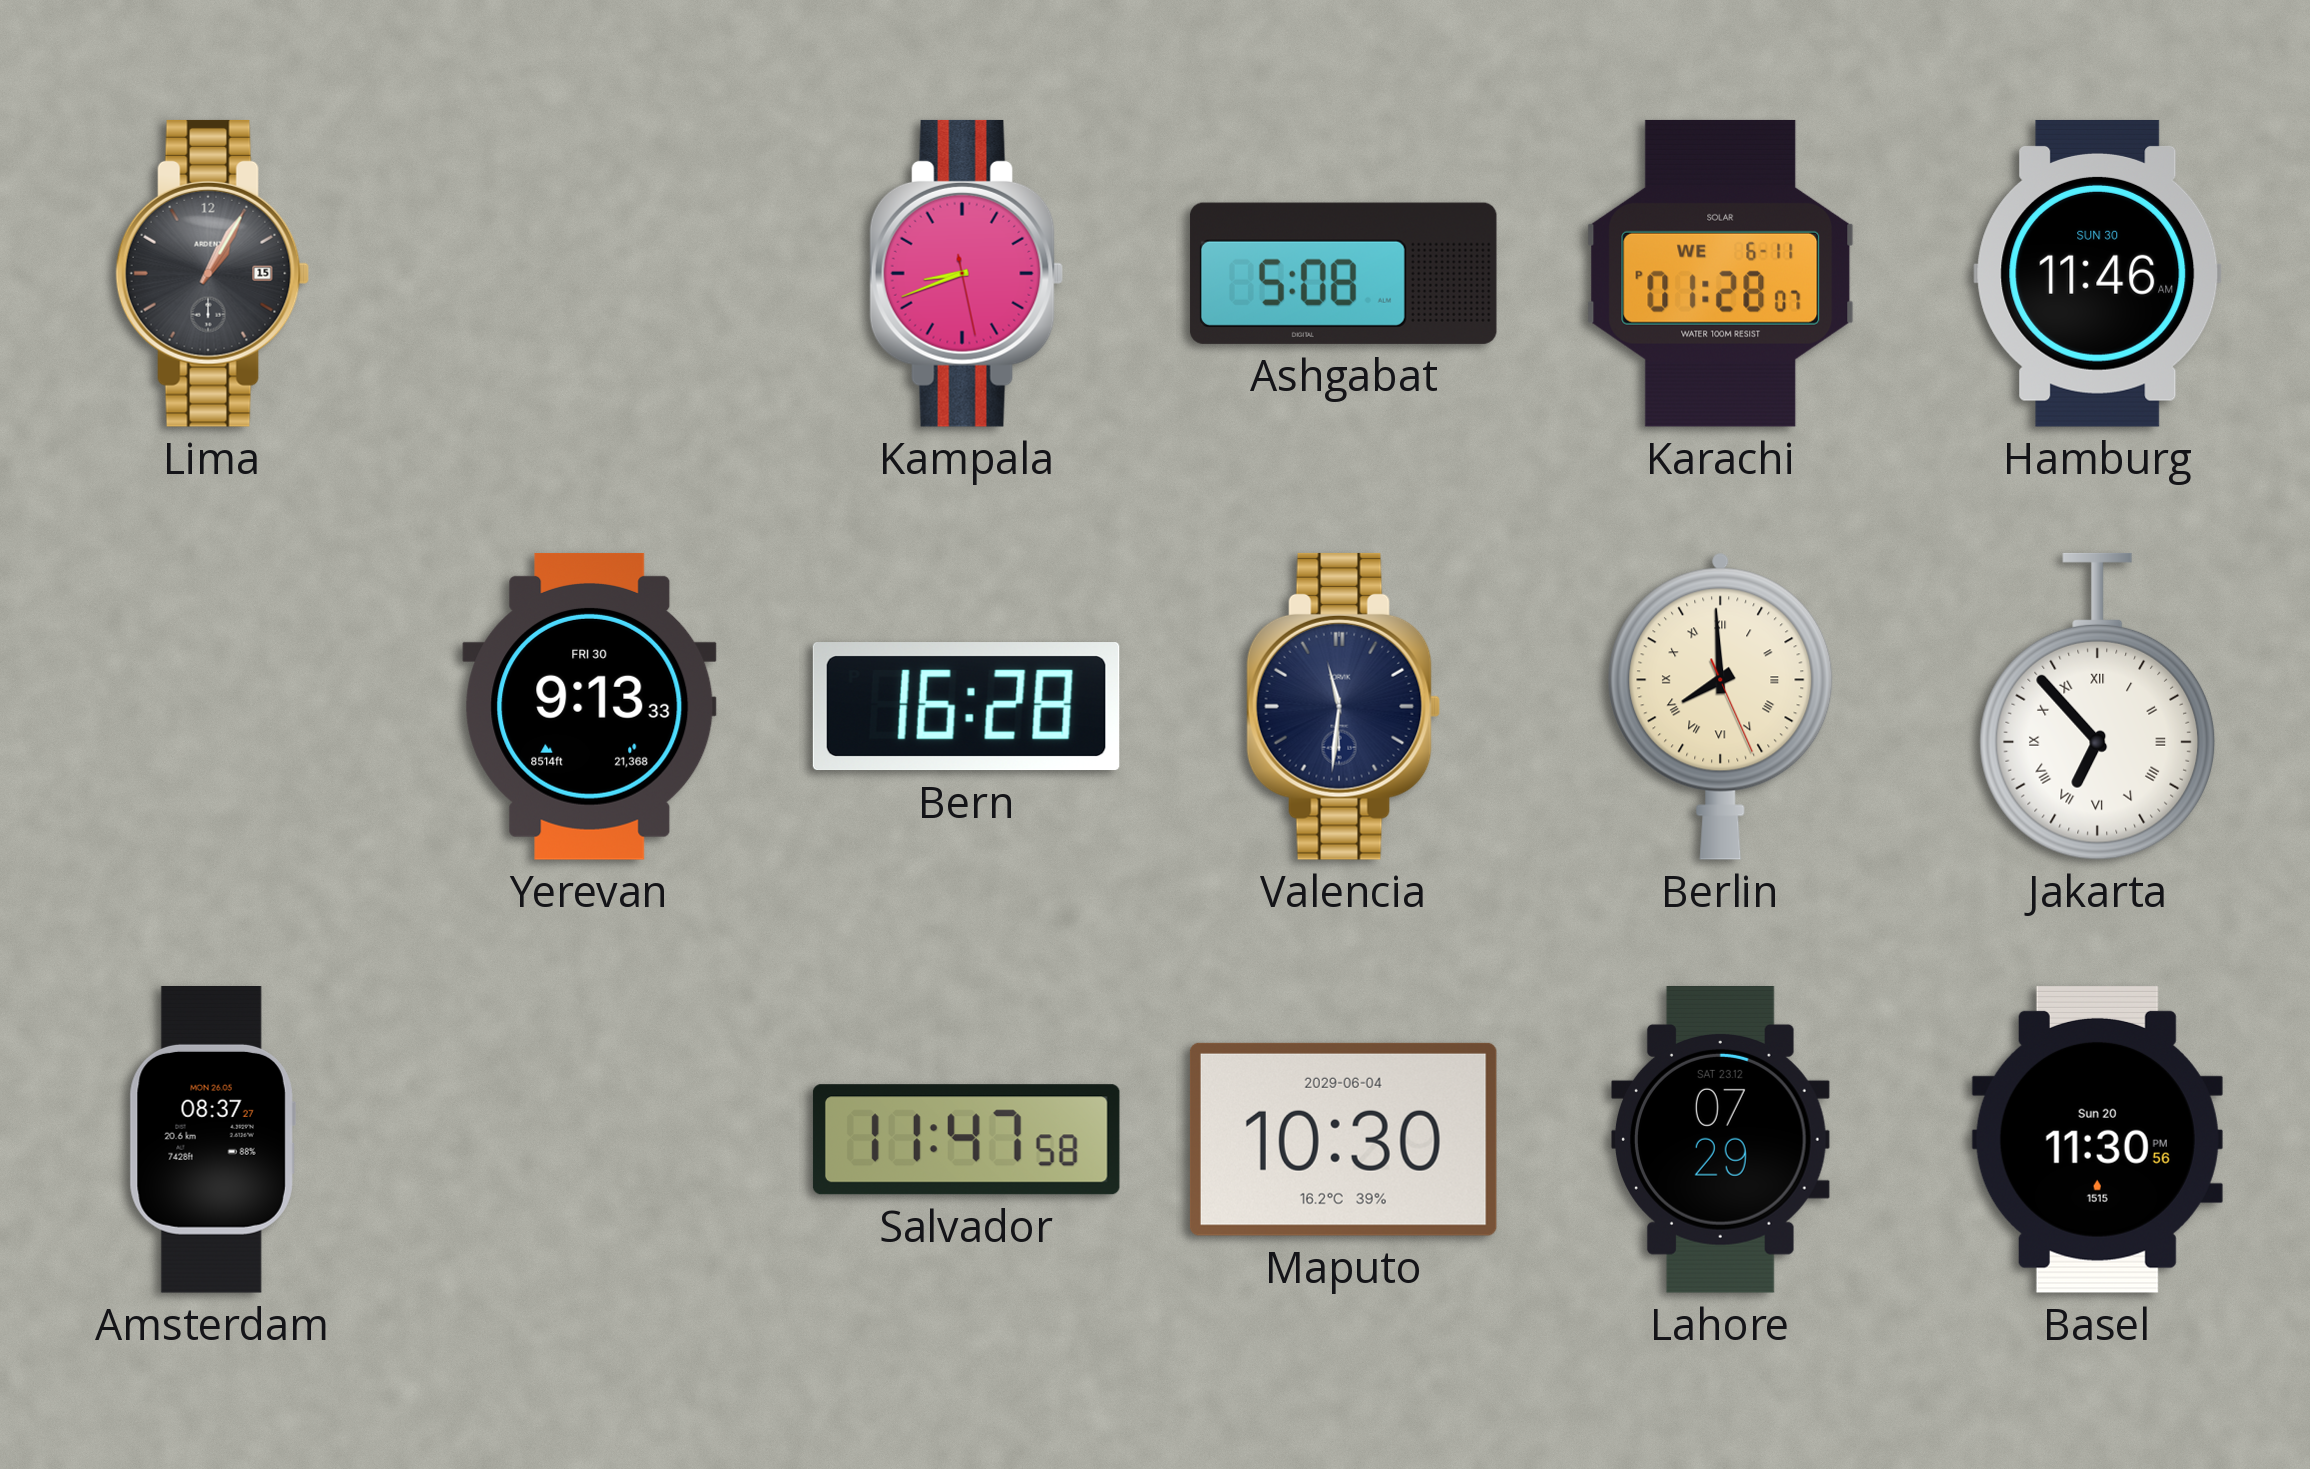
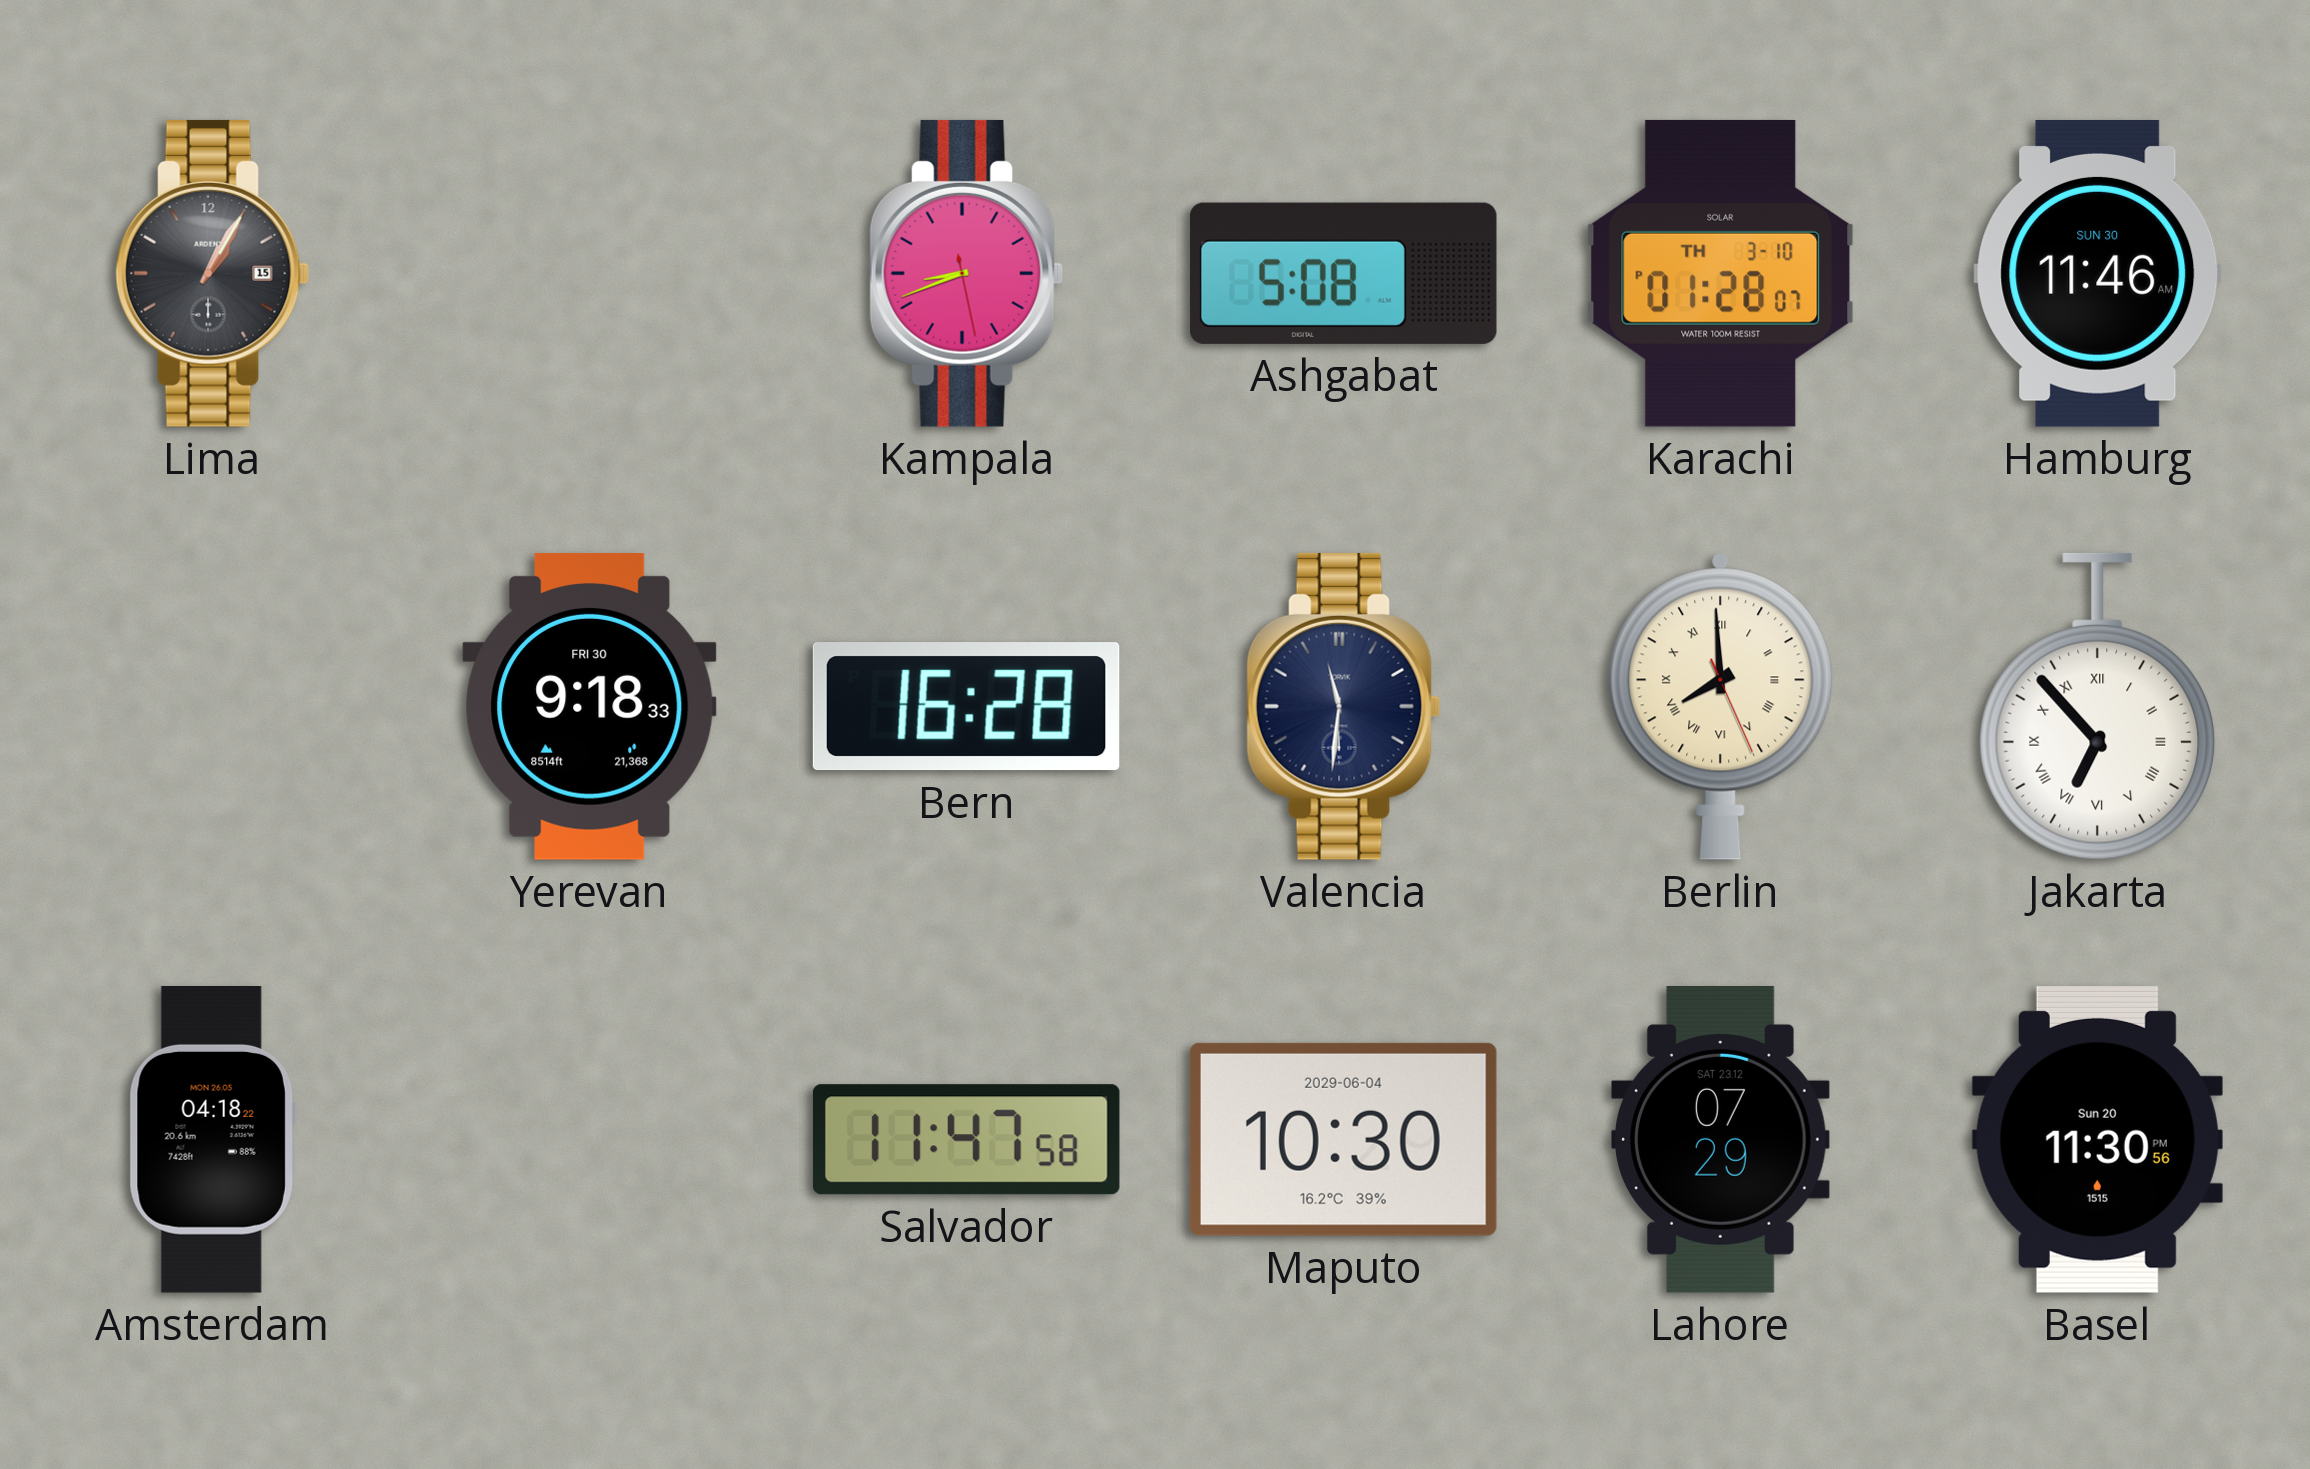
Karachi date: WE 6-11 -> TH 3-10
Yerevan: 9:13 -> 9:18
Amsterdam: 08:37 -> 04:18
